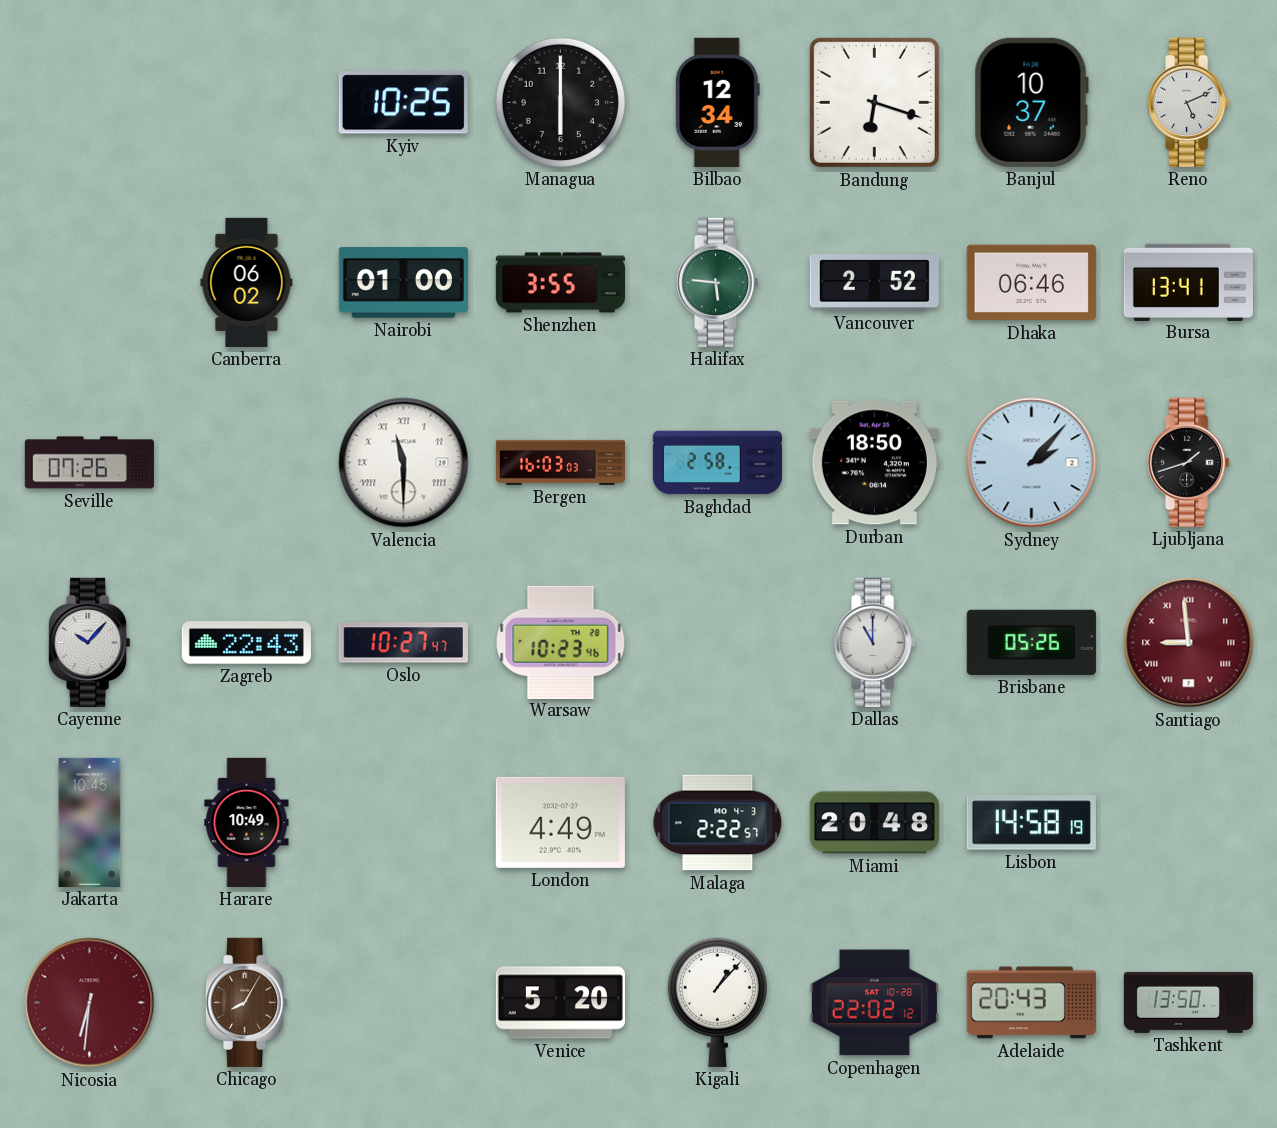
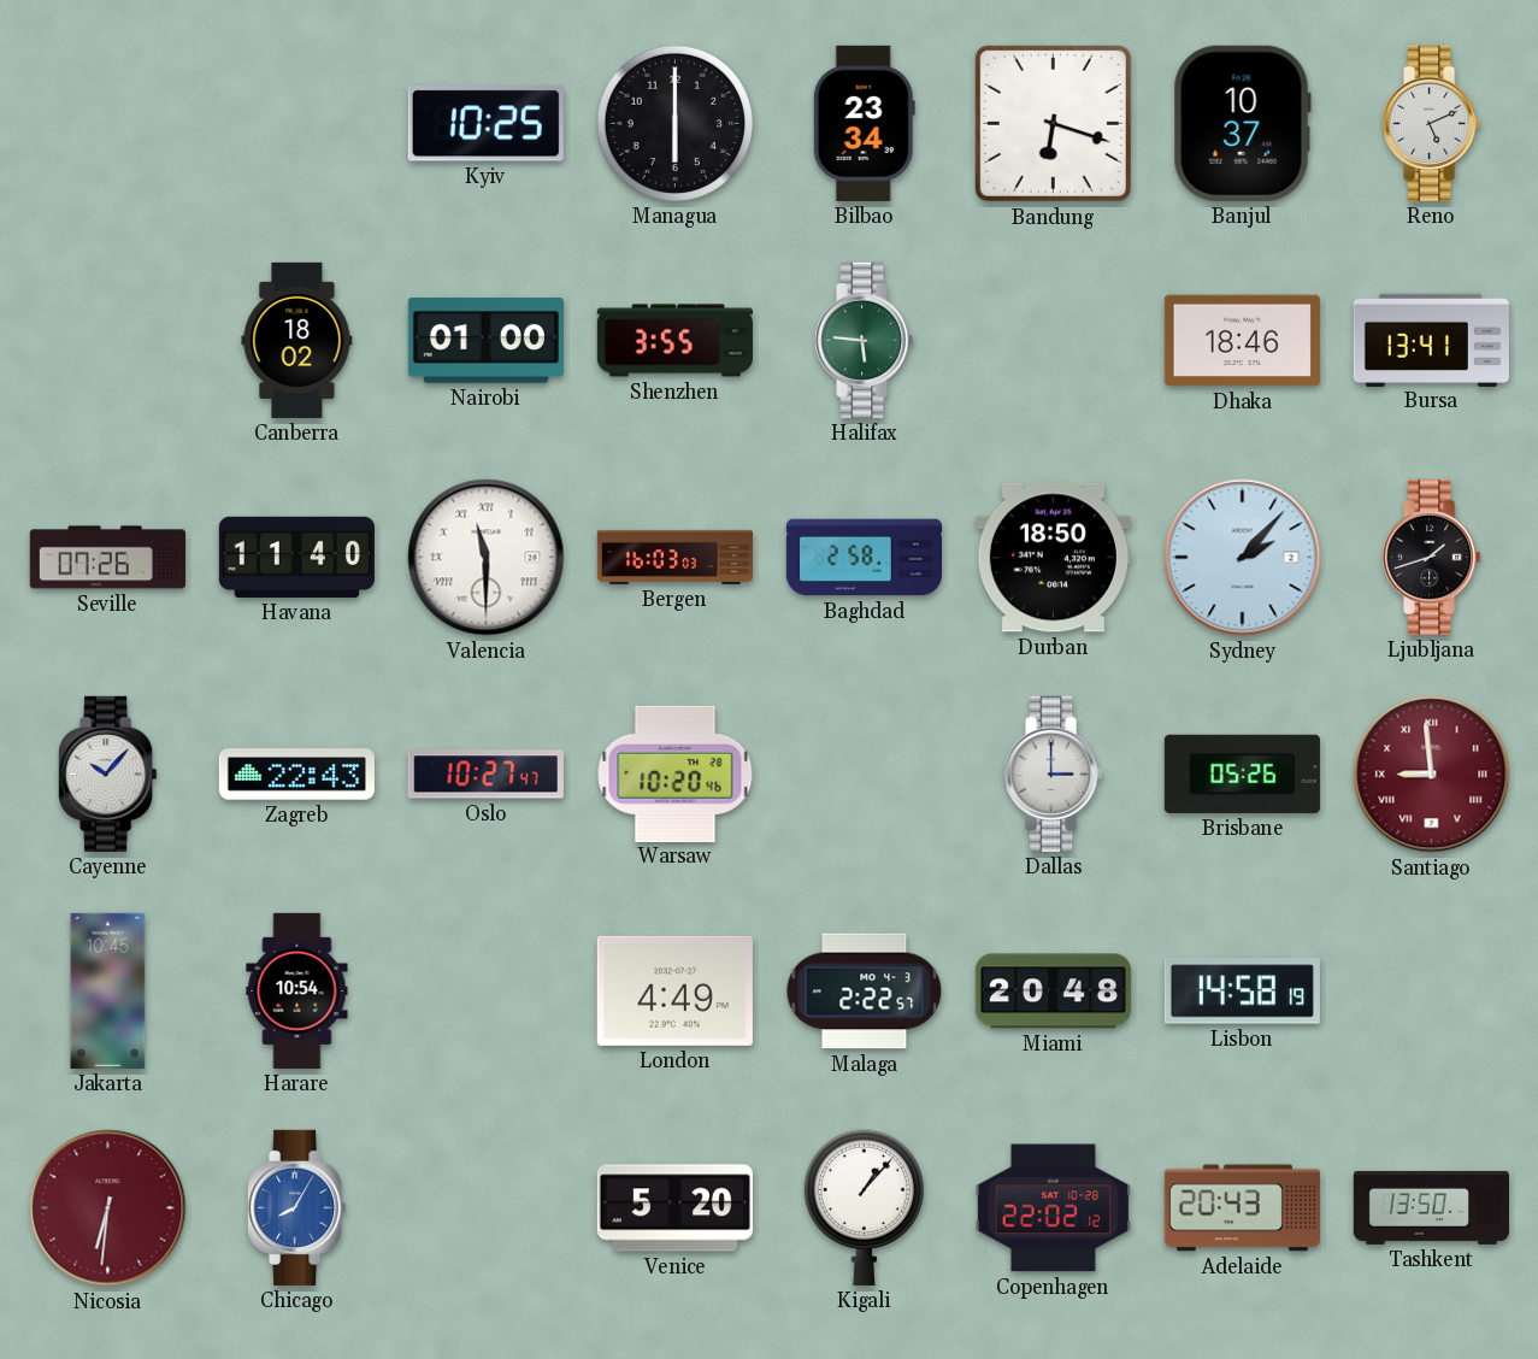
Bilbao: 12:34 -> 23:34
Canberra: 06:02 -> 18:02
Vancouver: 2:52 -> none
Dhaka: 06:46 -> 18:46
Havana: none -> 11:40
Warsaw: 10:23 -> 10:20
Dallas: 11:00 -> 3:00
Harare: 10:49 -> 10:54
Chicago dial: brown -> blue
